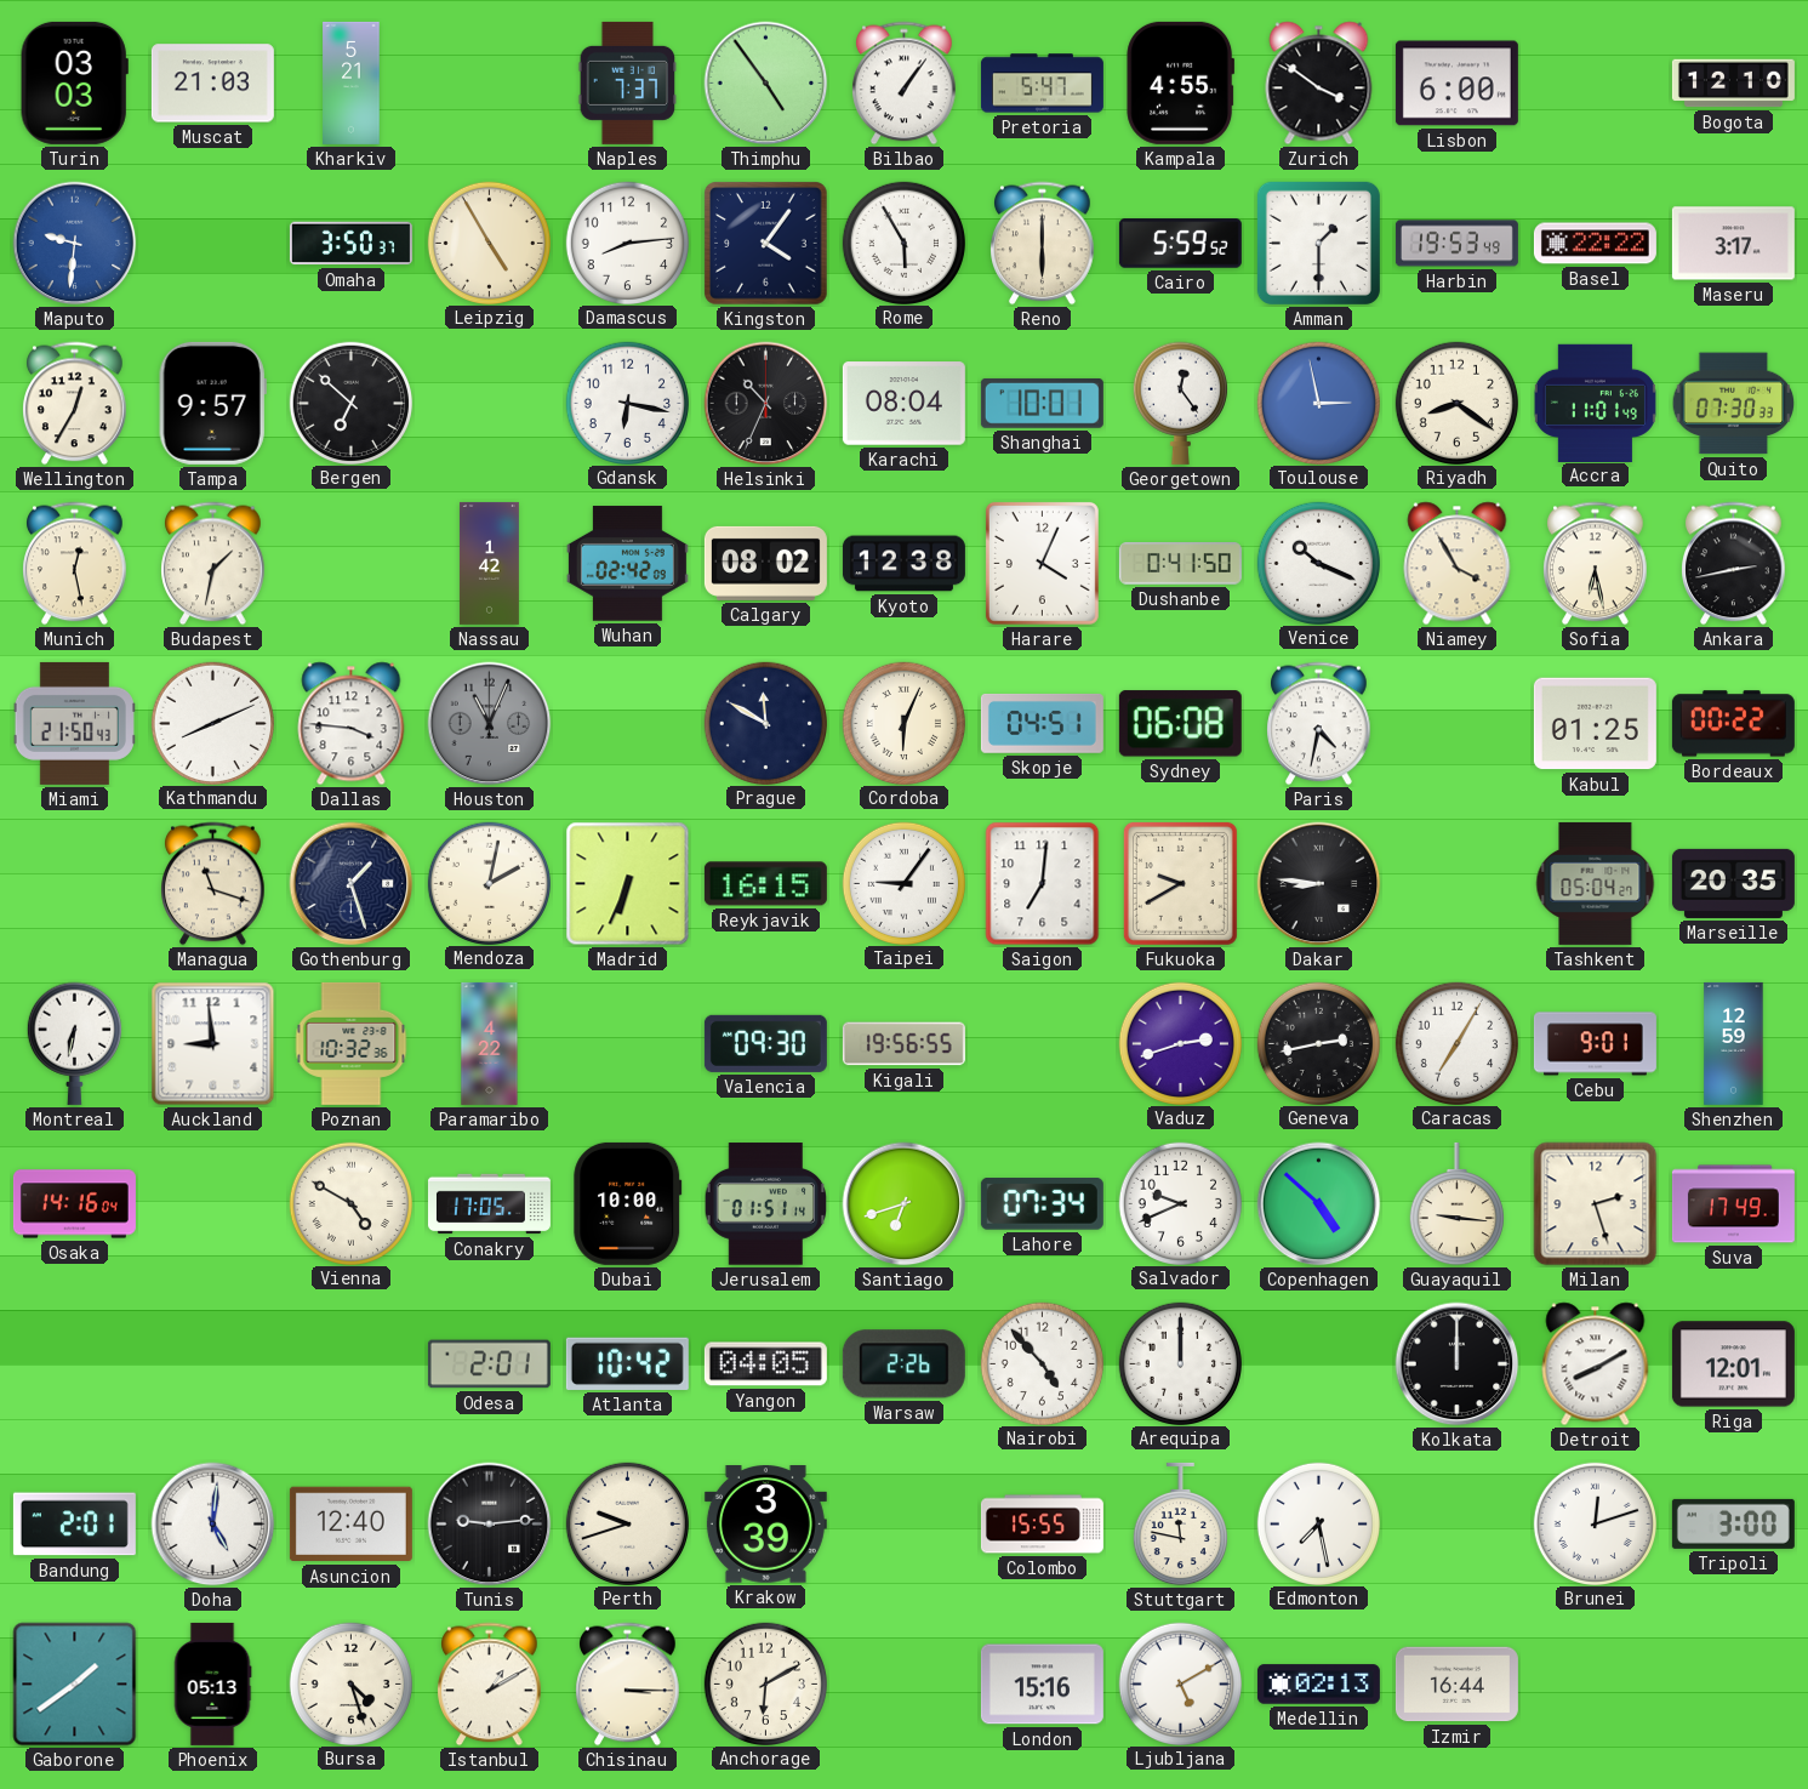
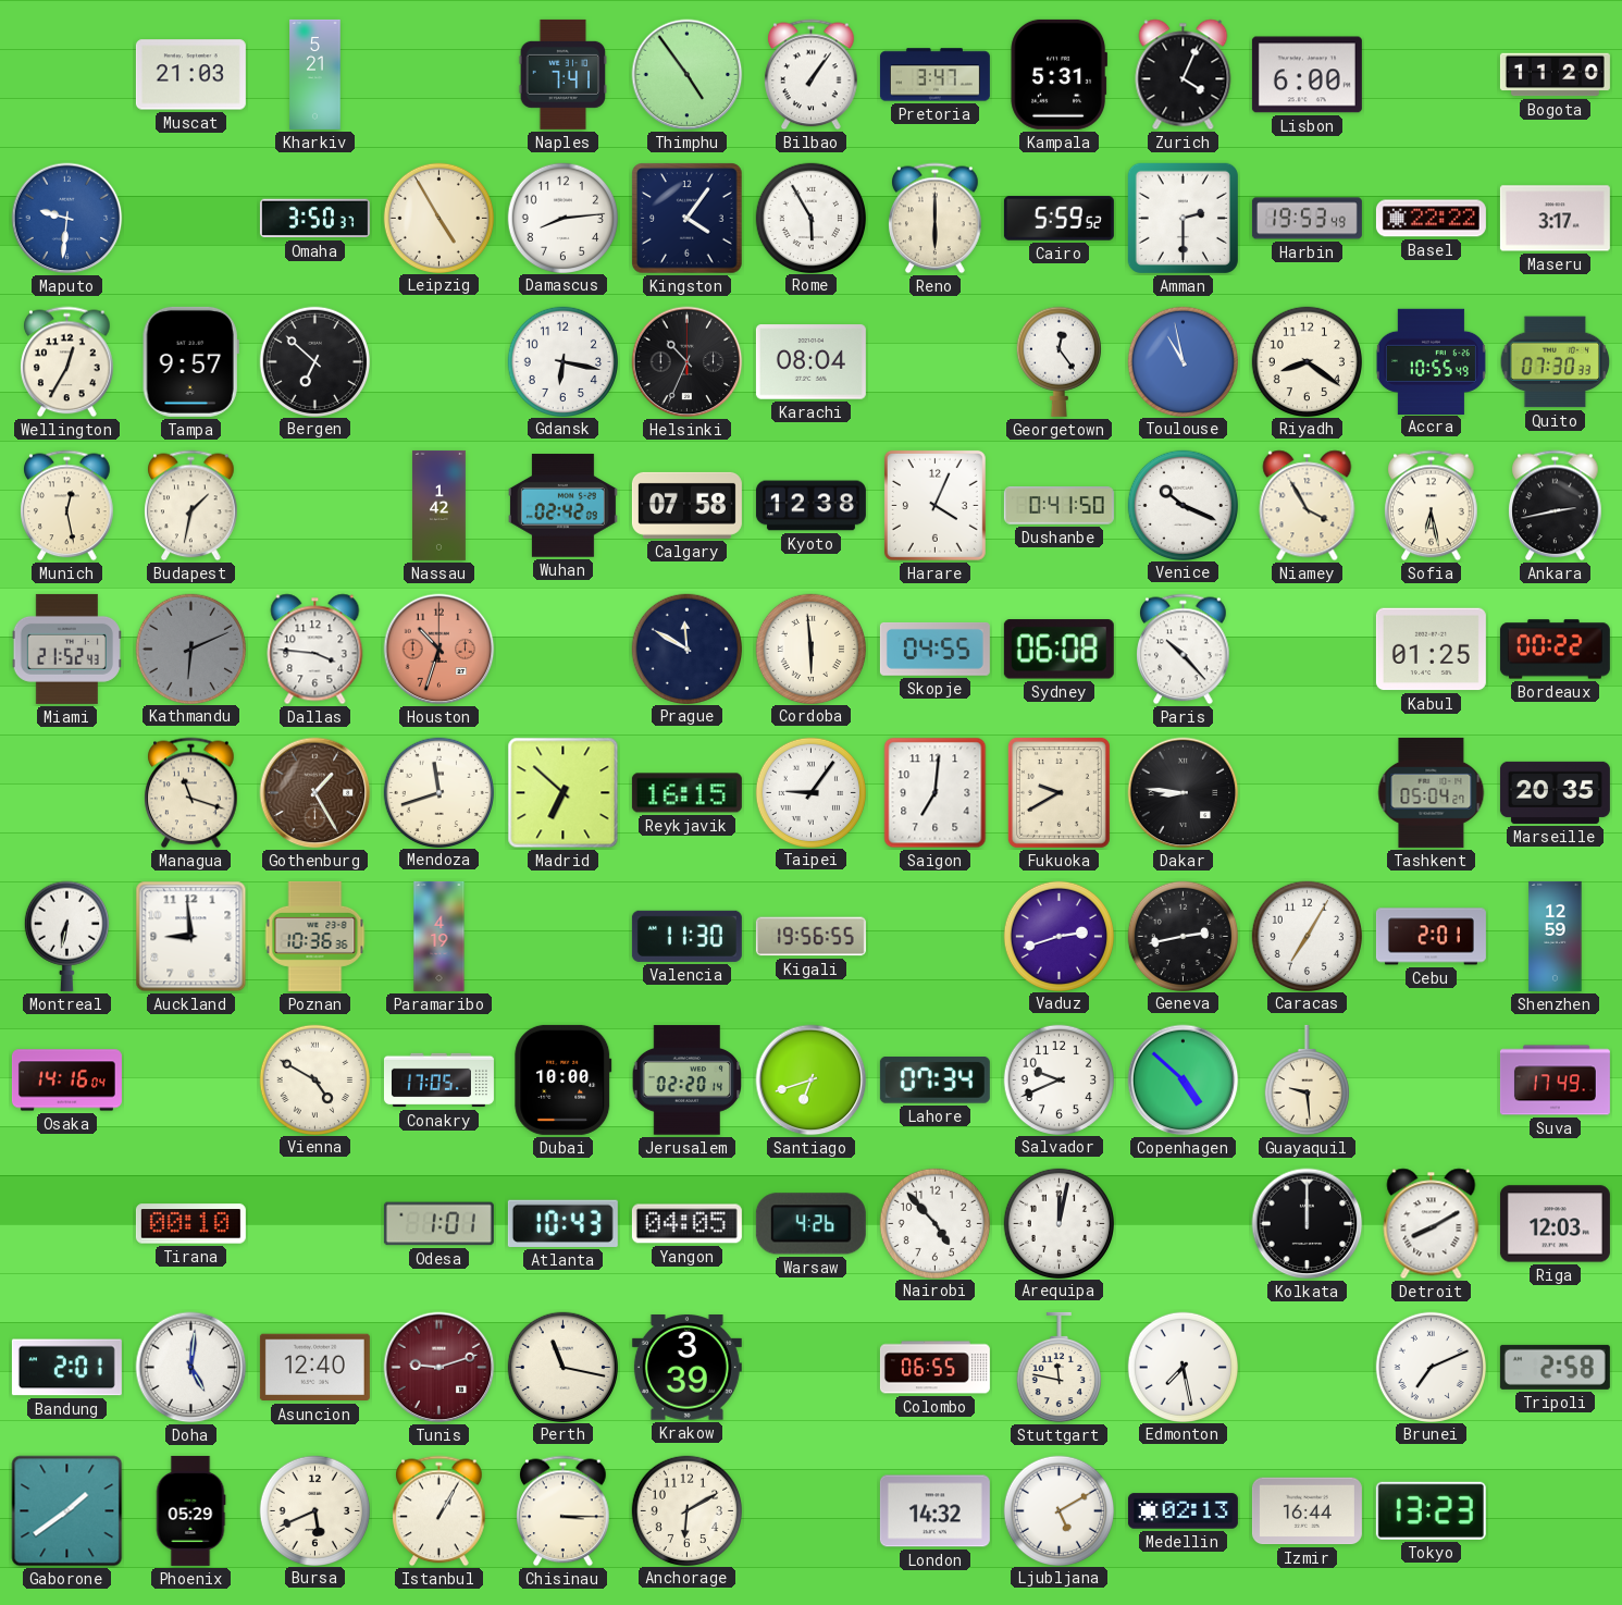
Turin: 03:03 -> none
Naples: 7:37 -> 7:41
Pretoria: 5:47 -> 3:47
Kampala: 4:55 -> 5:31
Zurich: 3:51 -> 4:04
Bogota: 12:10 -> 11:20
Amman: 1:30 -> 2:30
Shanghai: 10:01 -> none
Toulouse: 2:58 -> 10:58
Accra: 11:01 -> 10:55
Calgary: 08:02 -> 07:58
Miami: 21:50 -> 21:52
Kathmandu: 8:11 -> 6:11
Kathmandu dial: white -> grey
Houston: 11:04 -> 10:33
Houston dial: grey -> salmon
Cordoba: 6:04 -> 5:59
Skopje: 04:51 -> 04:55
Paris: 4:32 -> 10:23
Gothenburg: 1:27 -> 1:25
Gothenburg dial: navy -> brown
Mendoza: 2:02 -> 11:42
Madrid: 6:34 -> 6:52
Poznan: 10:32 -> 10:36
Paramaribo: 4:22 -> 4:19
Valencia: 09:30 -> 11:30
Cebu: 9:01 -> 2:01
Jerusalem: 01:51 -> 02:20
Guayaquil: 9:16 -> 9:29
Milan: 2:27 -> none
Tirana: none -> 00:10
Odesa: 2:01 -> 1:01
Atlanta: 10:42 -> 10:43
Warsaw: 2:26 -> 4:26
Arequipa: 12:00 -> 12:02
Riga: 12:01 -> 12:03
Tunis: 9:14 -> 9:12
Tunis dial: black -> burgundy
Perth: 9:42 -> 11:17
Colombo: 15:55 -> 06:55
Brunei: 12:12 -> 7:11
Tripoli: 3:00 -> 2:58
Phoenix: 05:13 -> 05:29
Bursa: 4:27 -> 5:41
Istanbul: 1:10 -> 1:05
London: 15:16 -> 14:32
Tokyo: none -> 13:23
